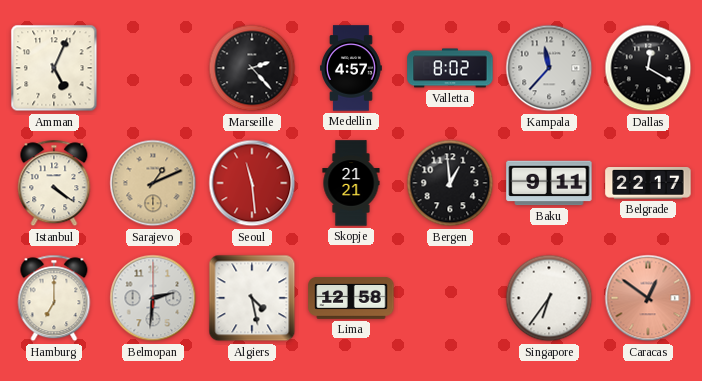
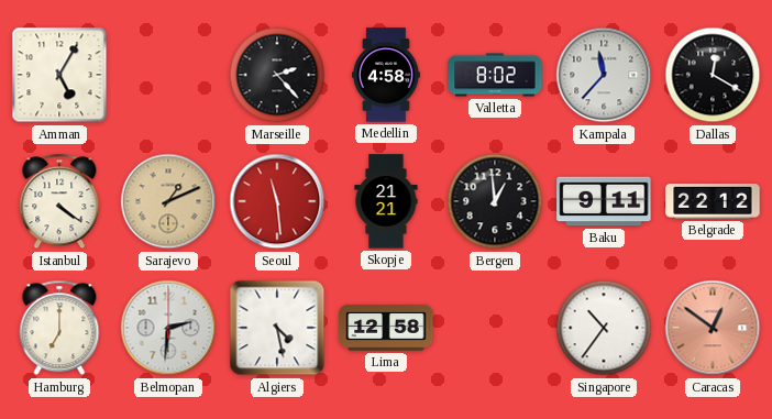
Amman: 5:04 -> 5:05
Medellin: 4:57 -> 4:58
Belgrade: 22:17 -> 22:12
Singapore: 6:36 -> 10:36
